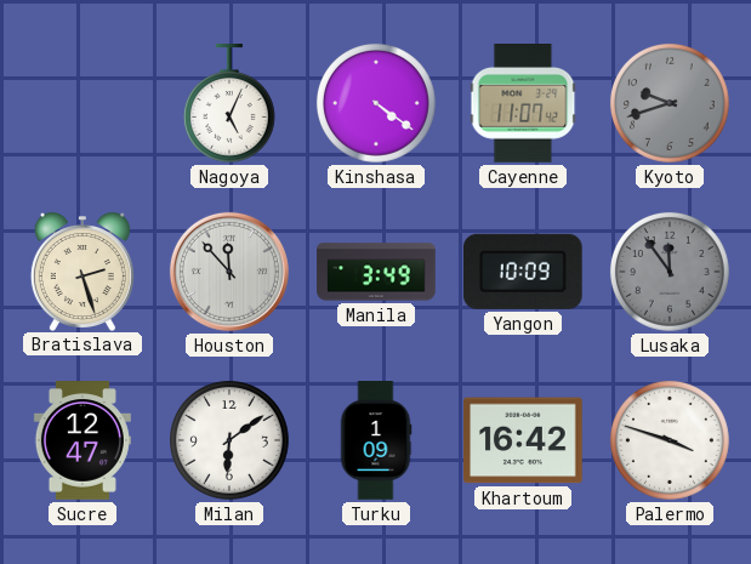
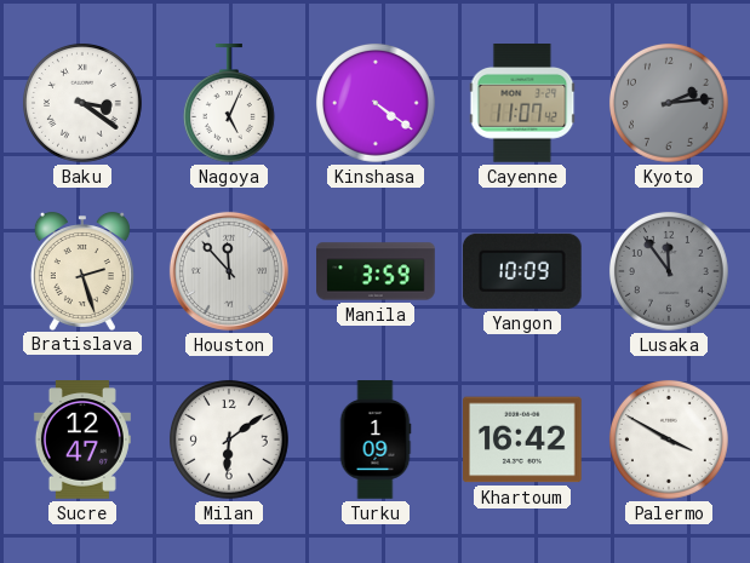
Baku: none -> 3:21
Kyoto: 9:42 -> 2:14
Manila: 3:49 -> 3:59
Palermo: 3:48 -> 3:50
